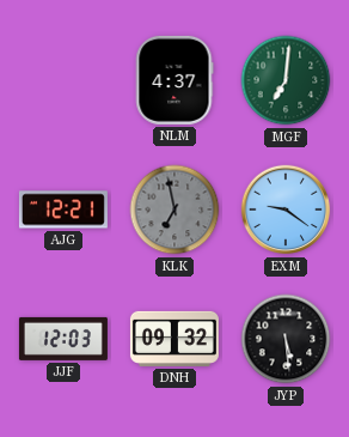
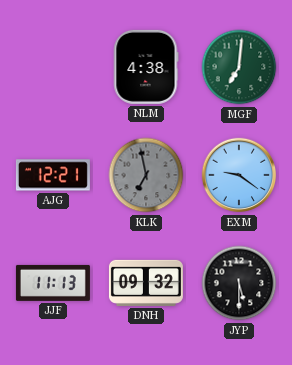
NLM: 4:37 -> 4:38
JJF: 12:03 -> 11:13
JYP: 5:29 -> 5:30
